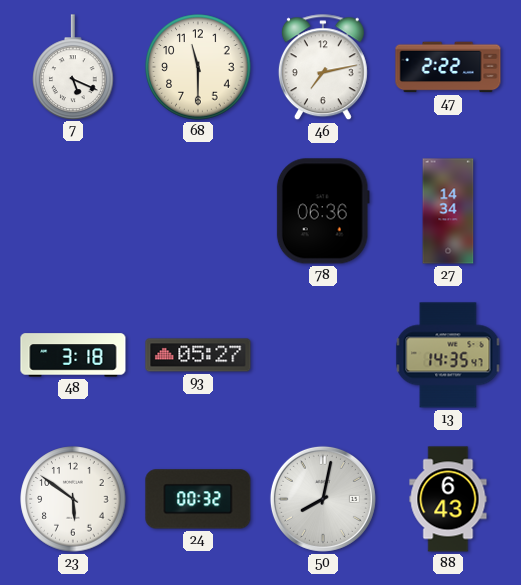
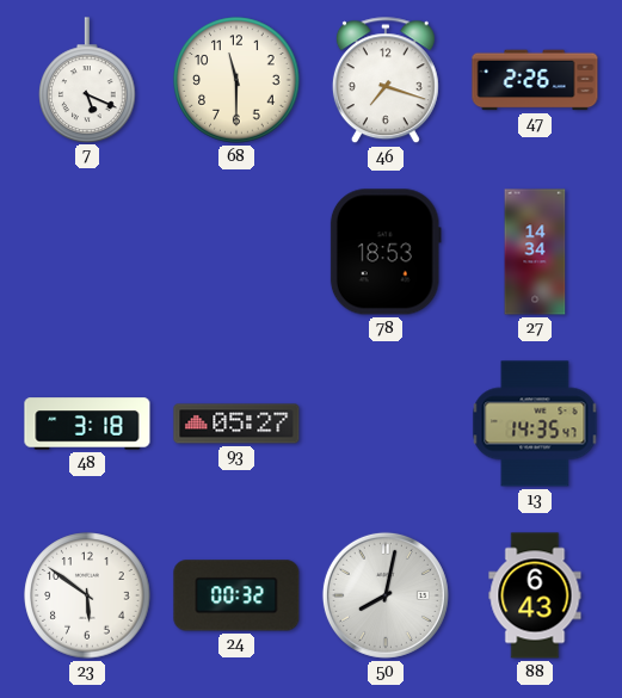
46: 7:13 -> 7:18
47: 2:22 -> 2:26
78: 06:36 -> 18:53
